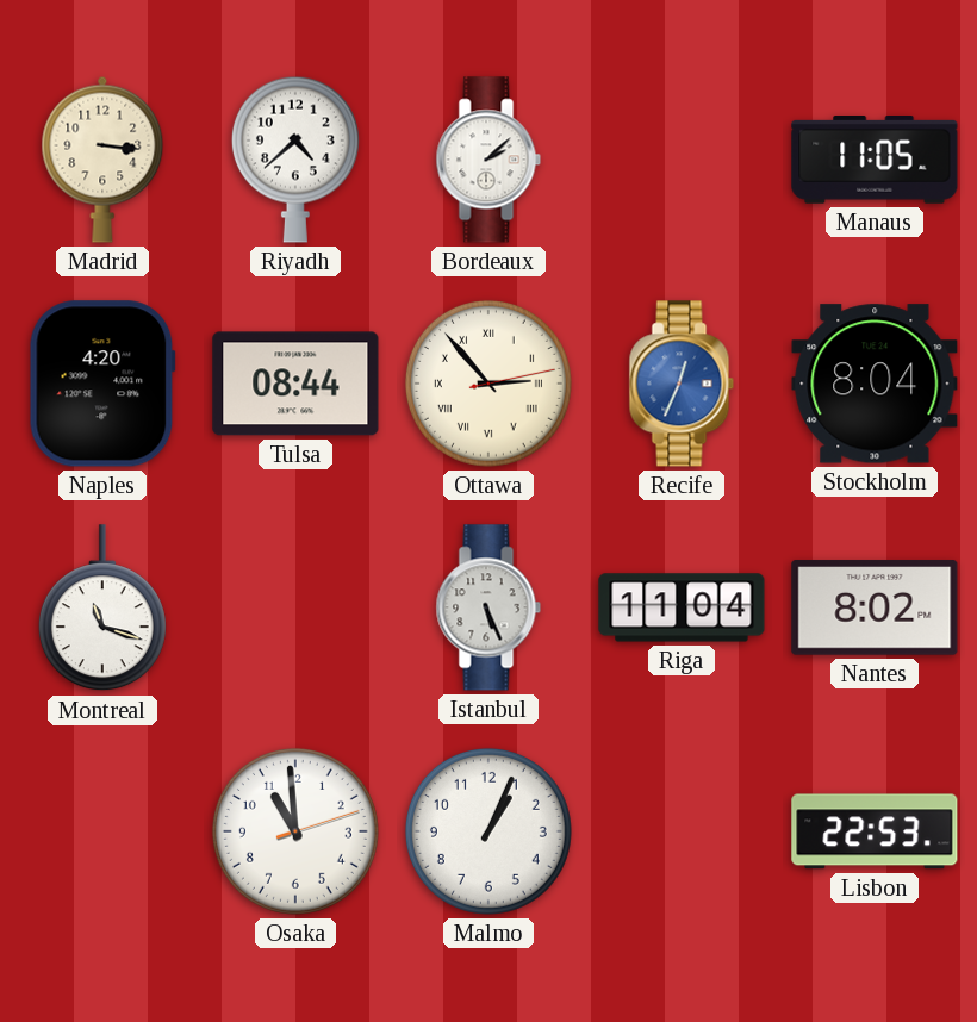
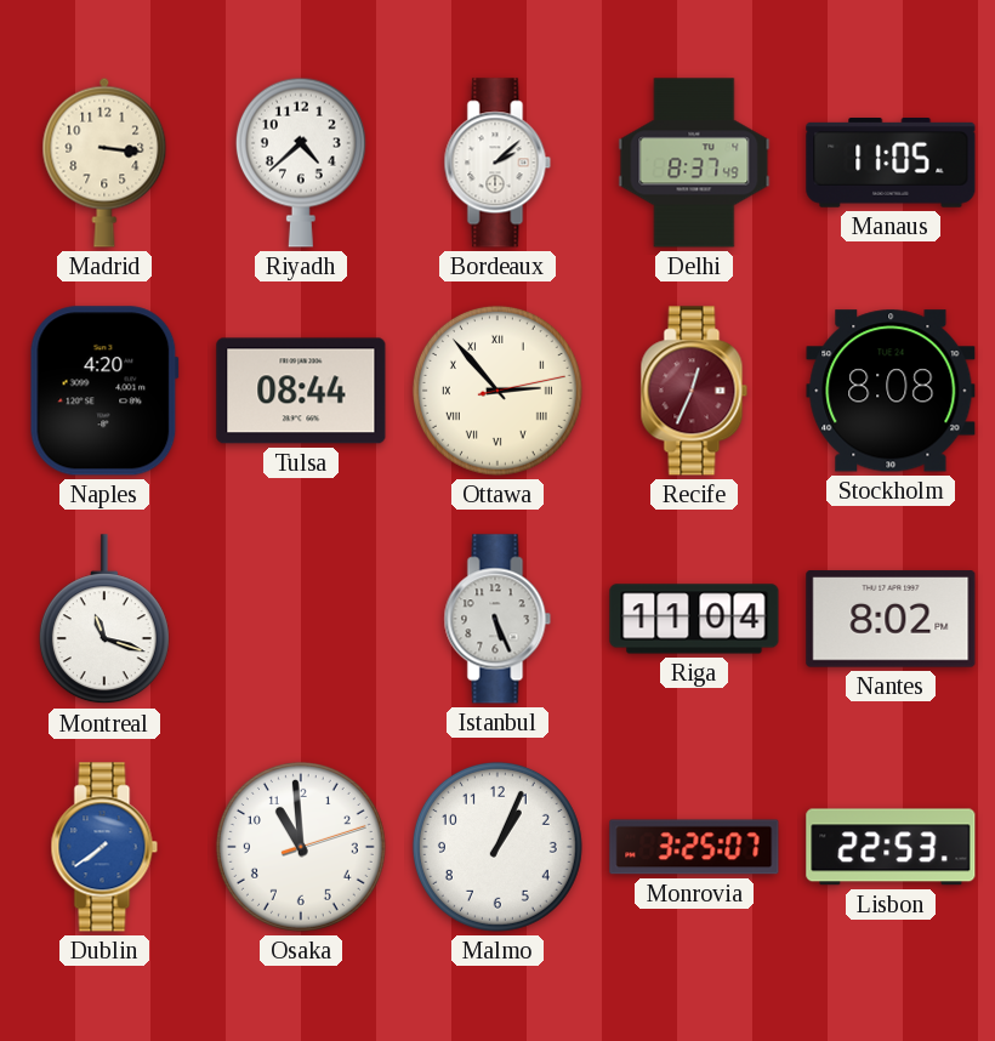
Delhi: none -> 8:37
Recife dial: blue -> burgundy
Stockholm: 8:04 -> 8:08
Dublin: none -> 7:39
Monrovia: none -> 3:25
